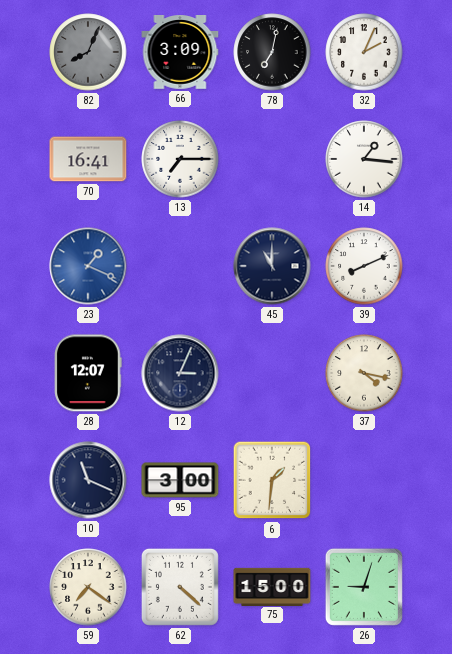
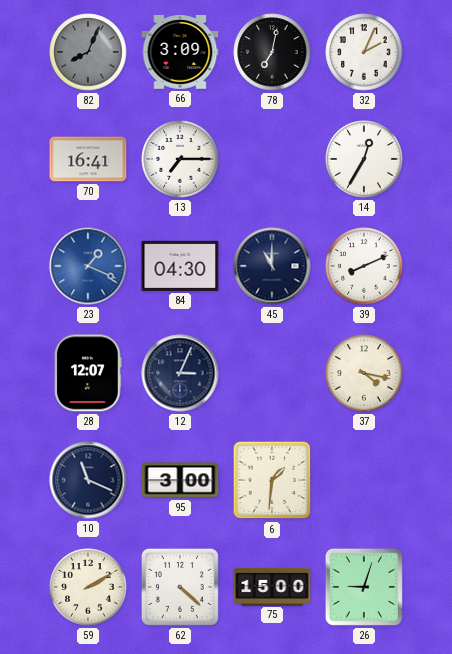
14: 1:16 -> 12:35
84: none -> 04:30
59: 7:21 -> 2:10
